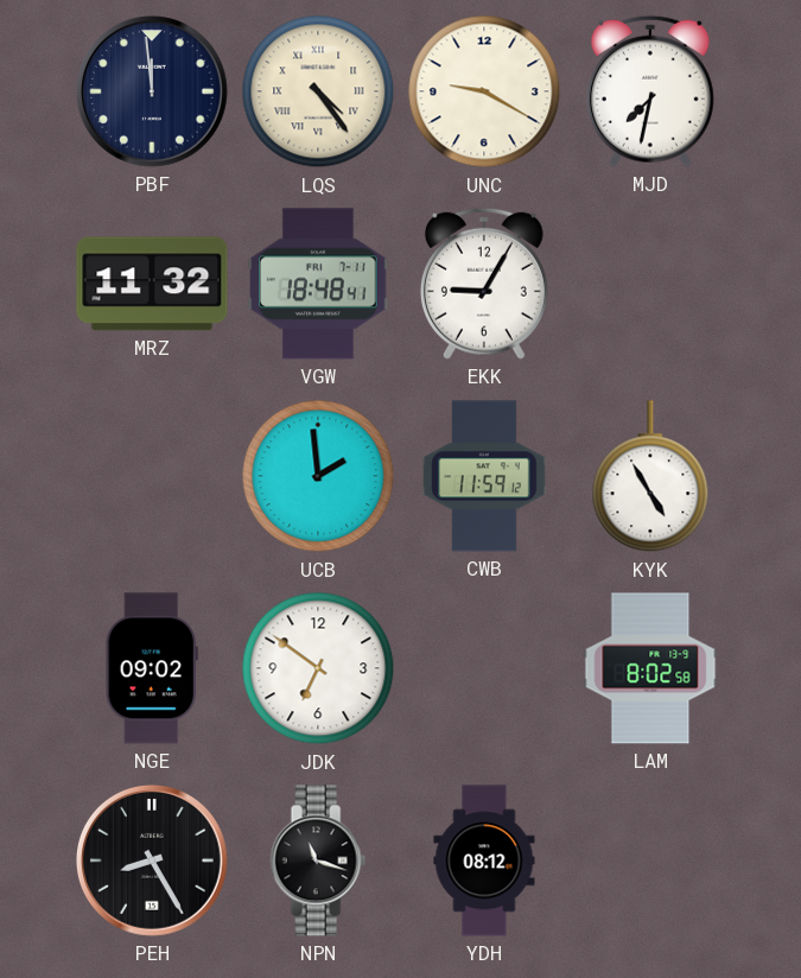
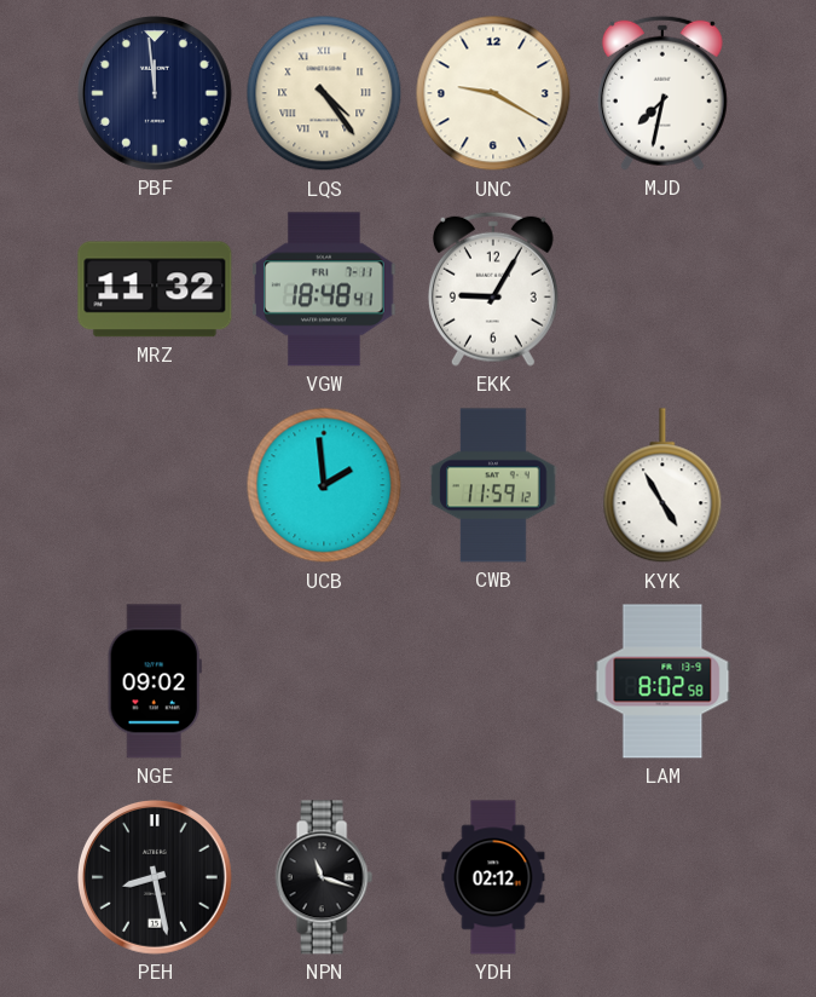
JDK: 6:51 -> none
PEH: 8:25 -> 8:28
YDH: 08:12 -> 02:12
